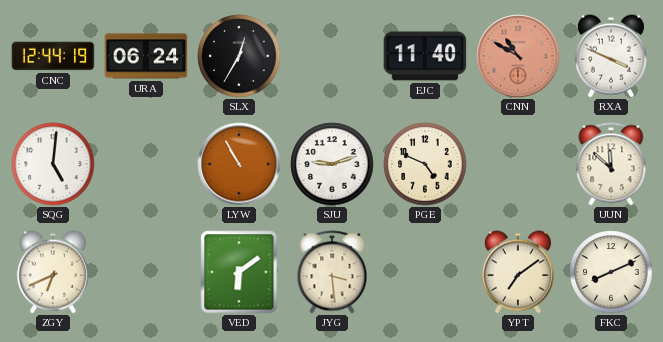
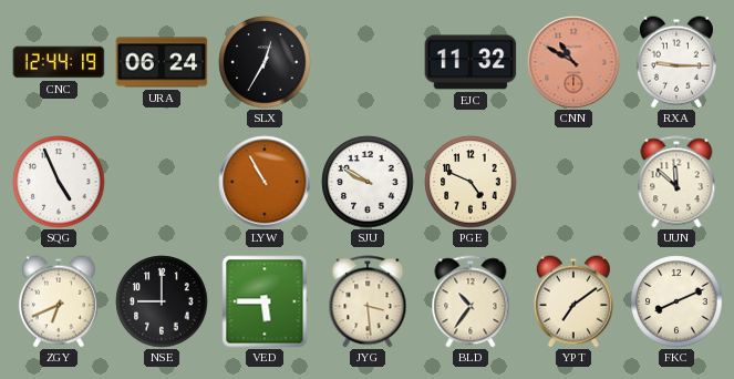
EJC: 11:40 -> 11:32
RXA: 3:49 -> 9:15
SQG: 5:01 -> 4:56
SJU: 9:12 -> 9:50
NSE: none -> 9:00
VED: 6:09 -> 5:45
BLD: none -> 10:36
